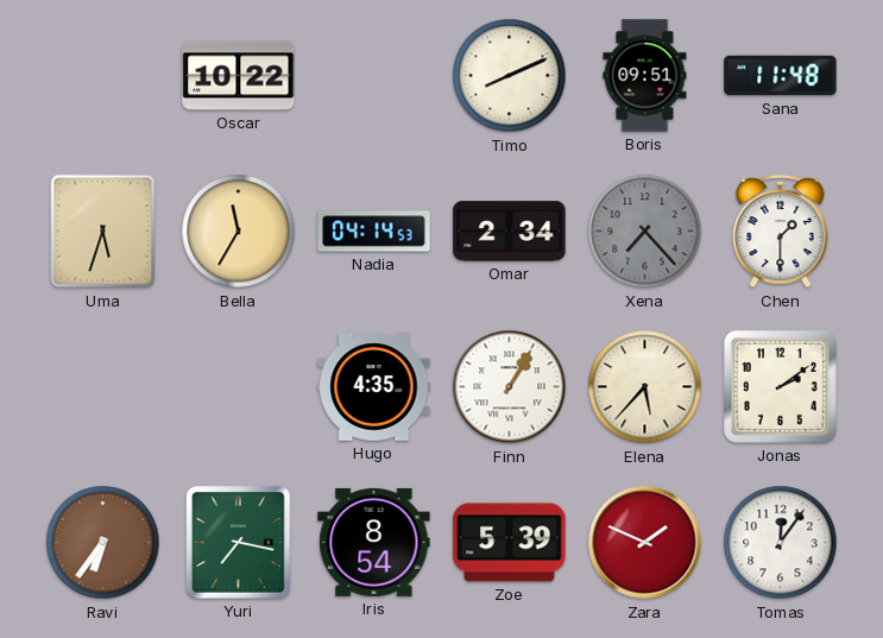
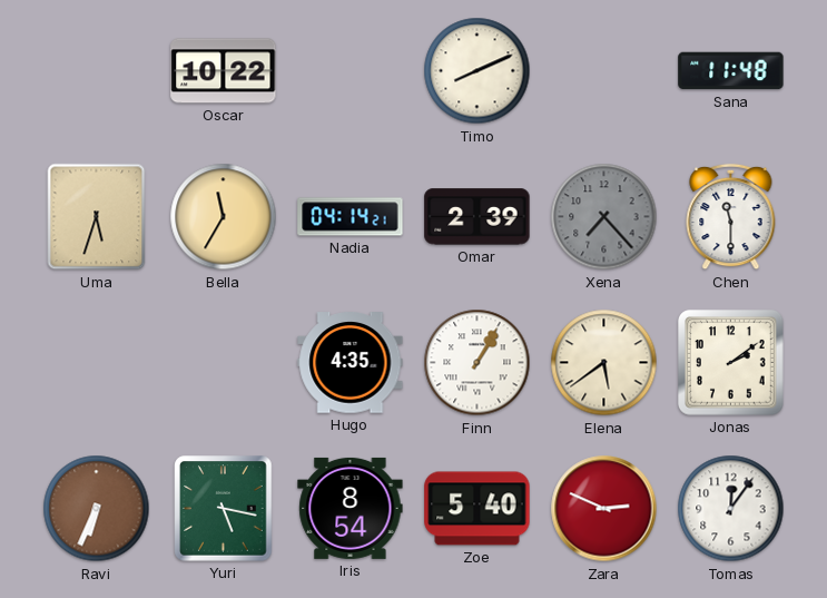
Boris: 09:51 -> none
Nadia: 04:14:53 -> 04:14:21
Omar: 2:34 -> 2:39
Chen: 1:30 -> 11:30
Elena: 5:37 -> 5:39
Ravi: 6:36 -> 6:34
Yuri: 7:17 -> 5:17
Zoe: 5:39 -> 5:40
Zara: 1:49 -> 2:49
